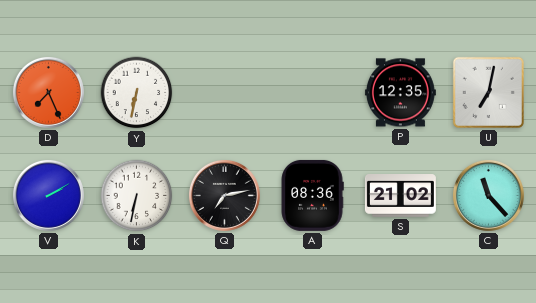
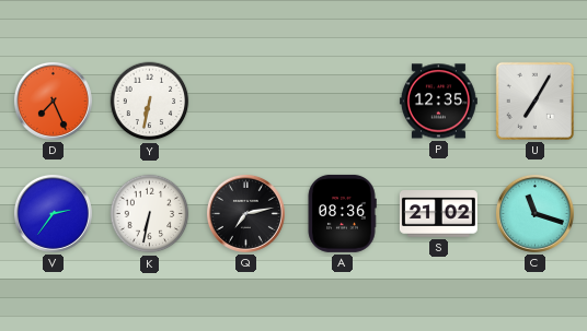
U: 7:02 -> 7:05
V: 2:10 -> 2:36
C: 11:23 -> 11:18
